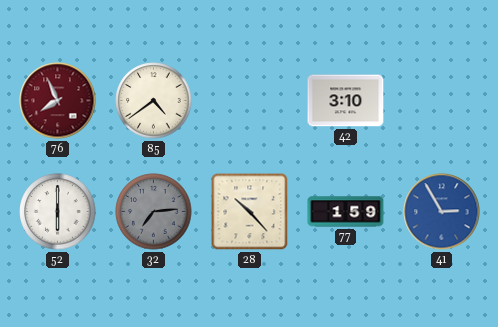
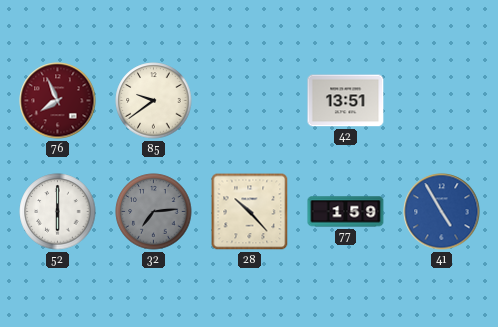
85: 4:39 -> 9:39
42: 3:10 -> 13:51
41: 2:55 -> 4:55
